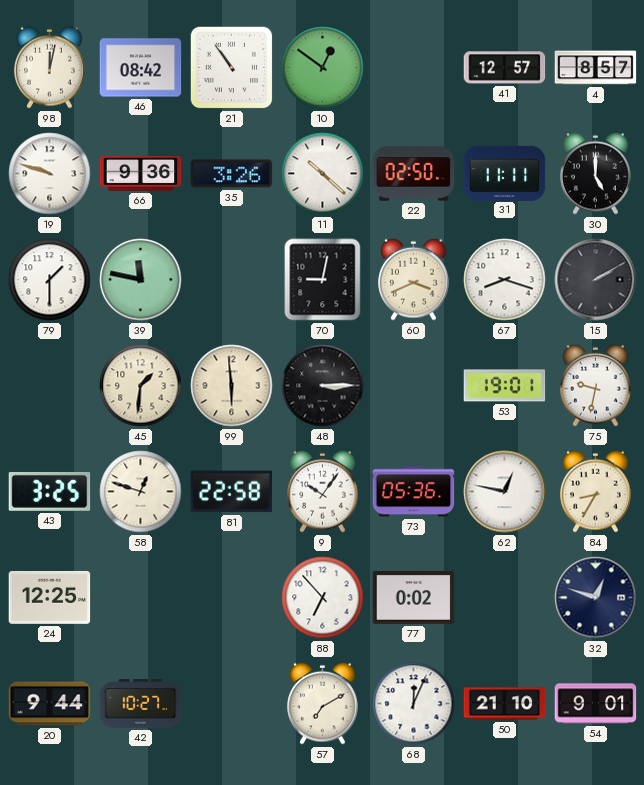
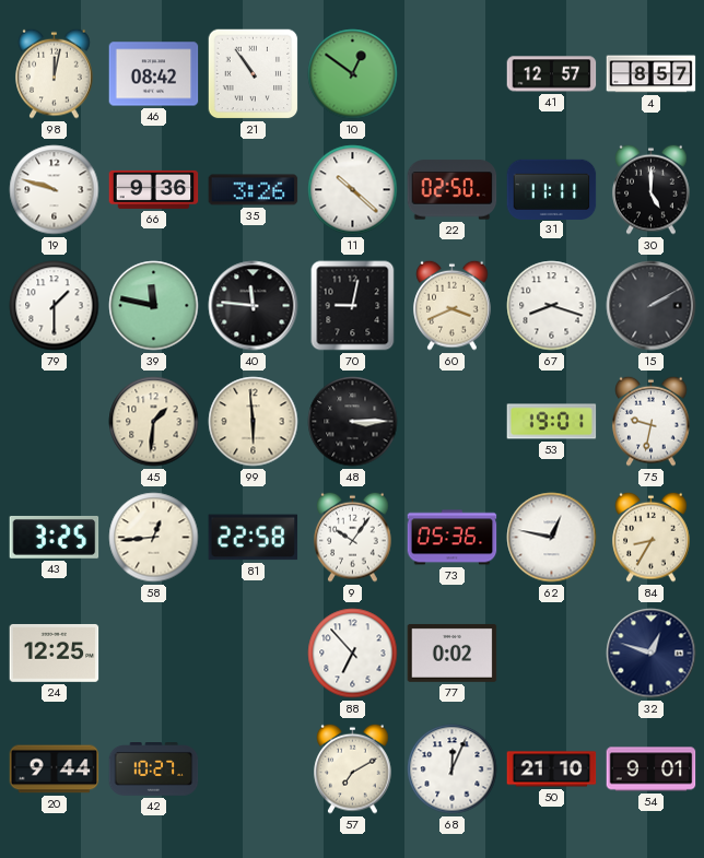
40: none -> 11:46
58: 12:48 -> 12:44
